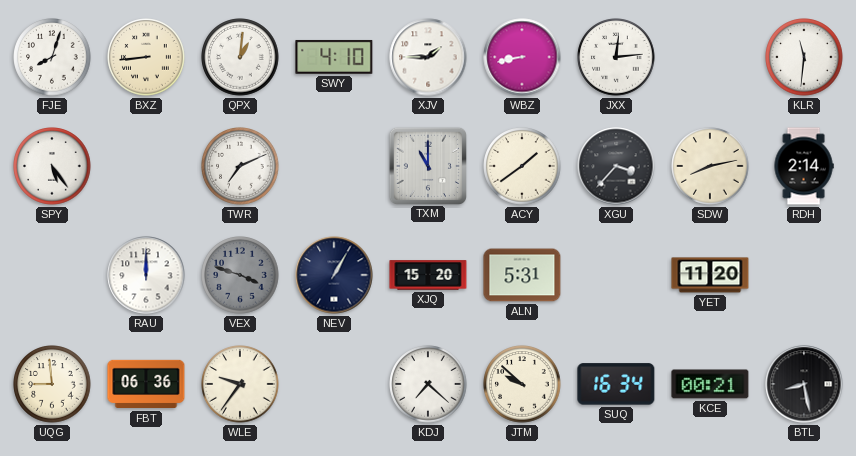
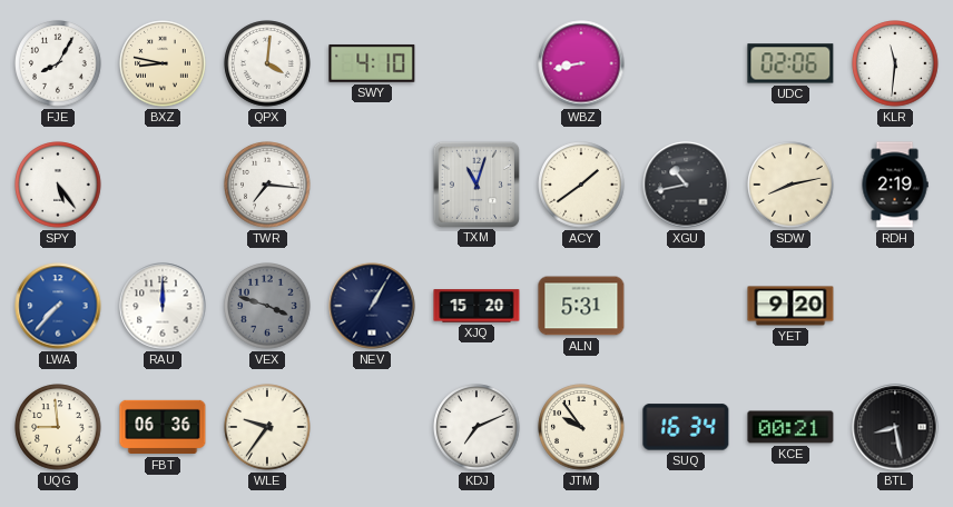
FJE: 8:03 -> 8:05
BXZ: 8:44 -> 8:47
QPX: 1:01 -> 4:01
XJV: 1:45 -> none
JXX: 12:14 -> none
UDC: none -> 02:06
TWR: 7:11 -> 7:16
TXM: 11:00 -> 11:03
XGU: 3:37 -> 10:43
RDH: 2:14 -> 2:19
LWA: none -> 7:37
YET: 11:20 -> 9:20
KDJ: 7:22 -> 7:11
JTM: 9:52 -> 9:54
